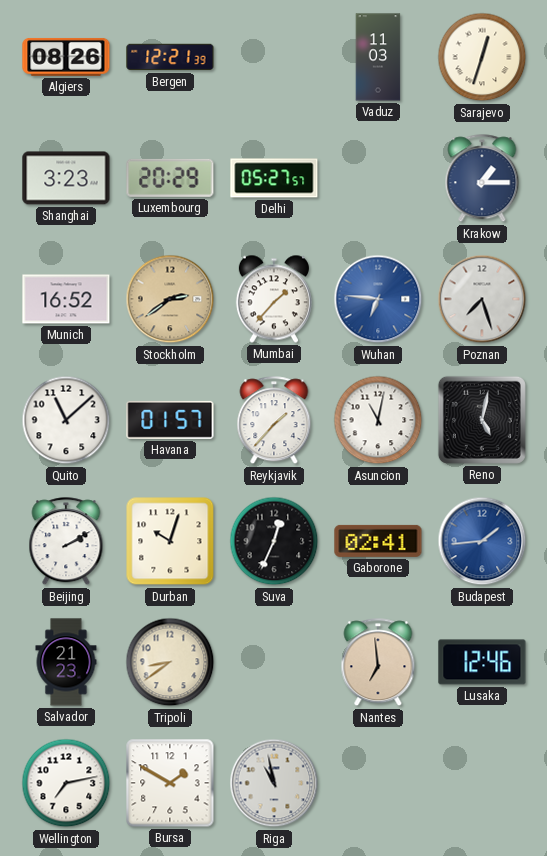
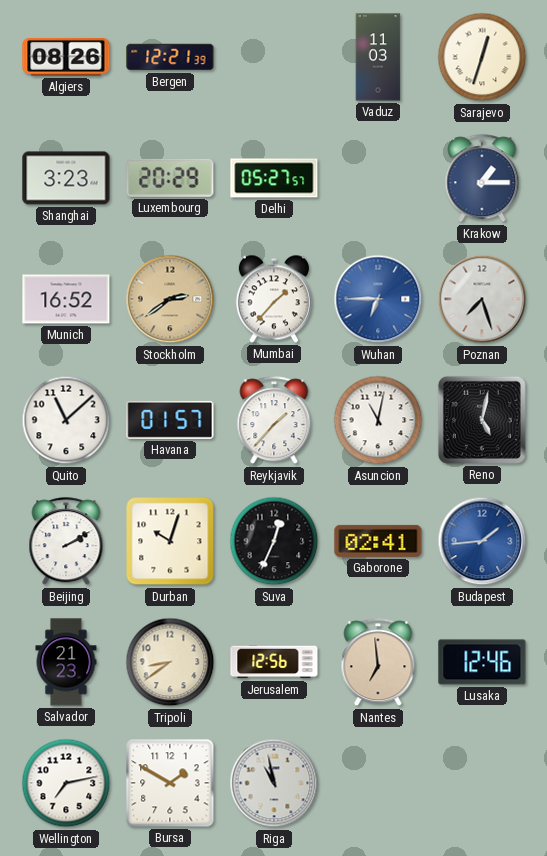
Wuhan: 6:46 -> 6:45
Jerusalem: none -> 12:56
